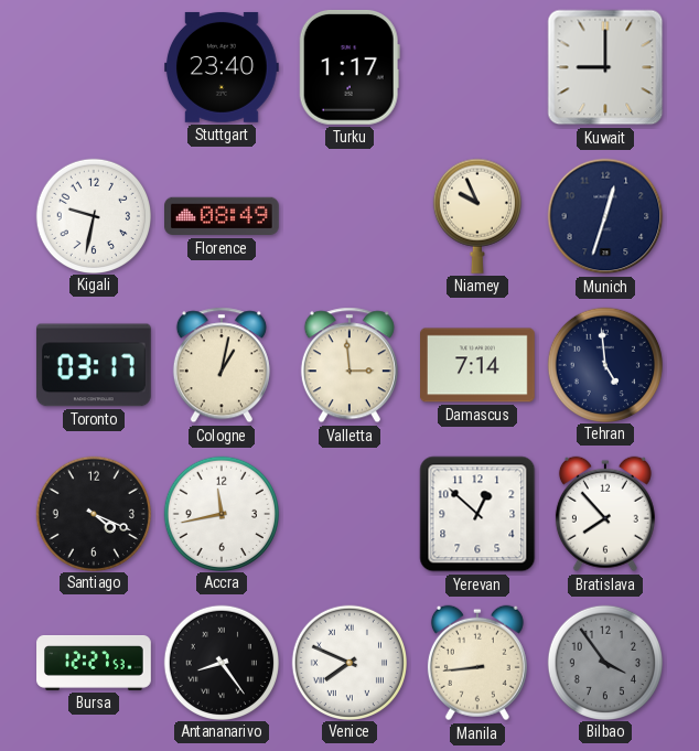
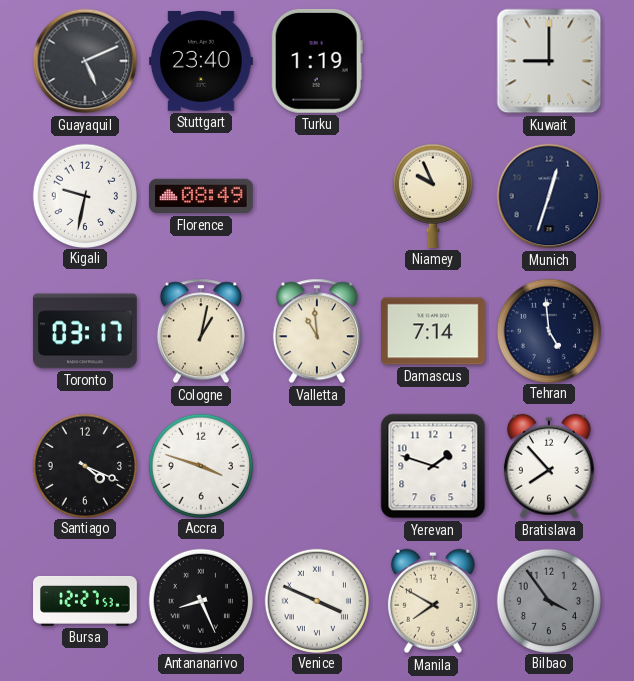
Guayaquil: none -> 5:11
Turku: 1:17 -> 1:19
Valletta: 2:59 -> 10:59
Accra: 11:43 -> 3:48
Yerevan: 12:52 -> 1:48
Antananarivo: 8:24 -> 8:26
Venice: 7:49 -> 3:49
Manila: 8:44 -> 7:50
